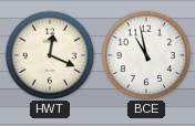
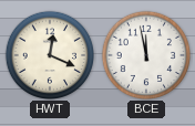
BCE: 10:58 -> 11:58
